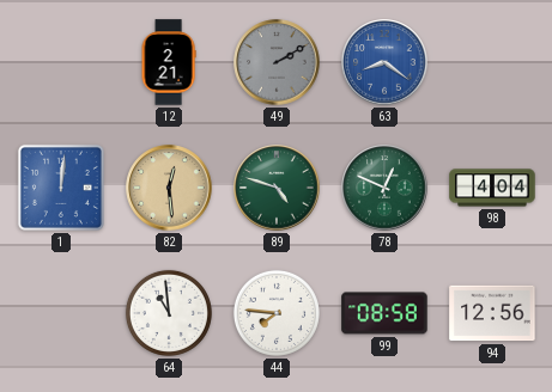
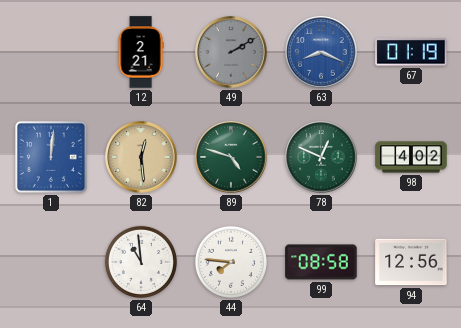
63: 8:21 -> 8:19
67: none -> 01:19
98: 4:04 -> 4:02
